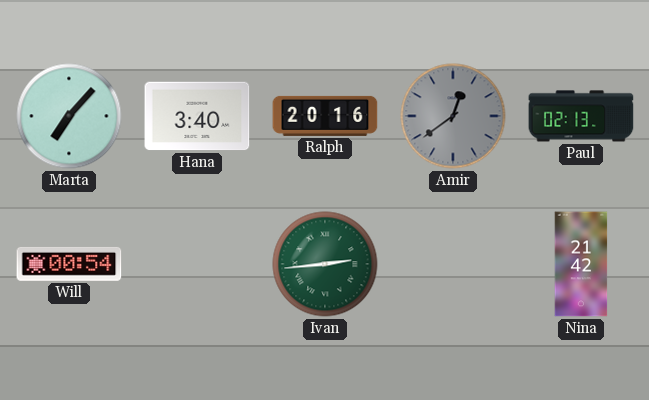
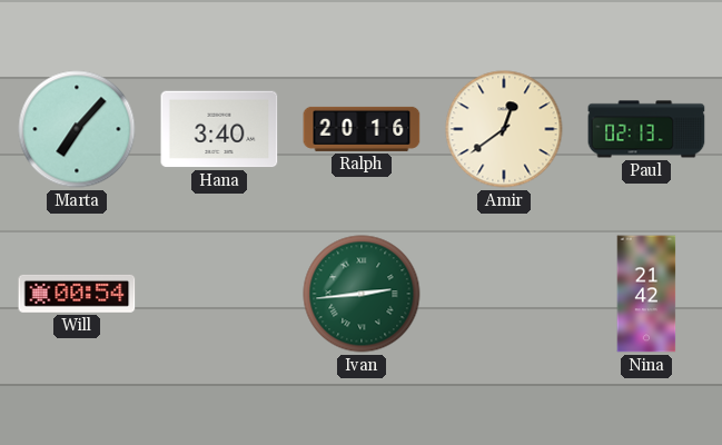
Amir dial: grey -> cream
